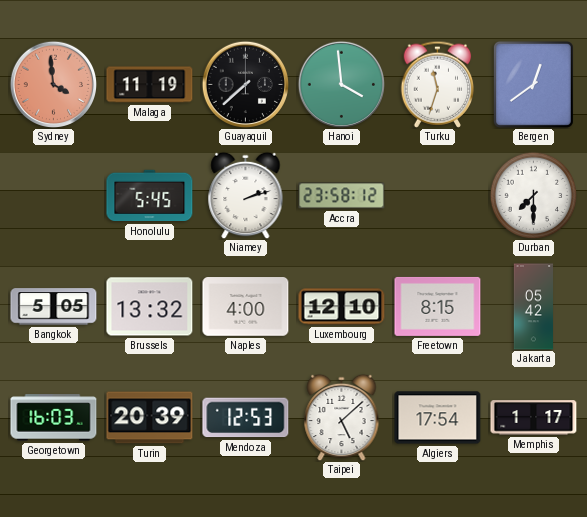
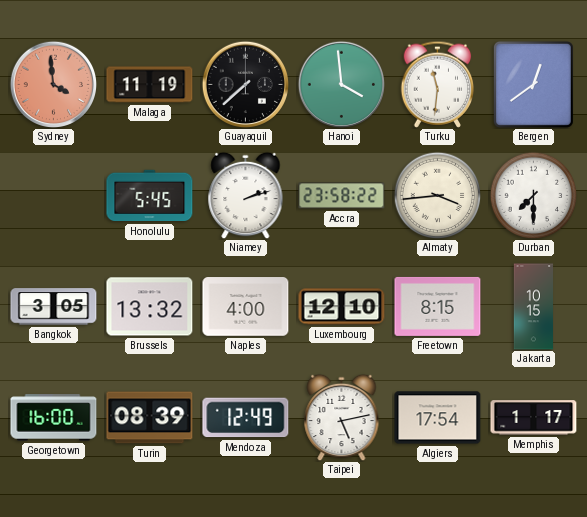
Turku: 11:33 -> 11:31
Accra: 23:58:12 -> 23:58:22
Almaty: none -> 3:44
Bangkok: 5:05 -> 3:05
Jakarta: 05:42 -> 10:15
Georgetown: 16:03 -> 16:00
Turin: 20:39 -> 08:39
Mendoza: 12:53 -> 12:49
Taipei: 5:08 -> 5:13
